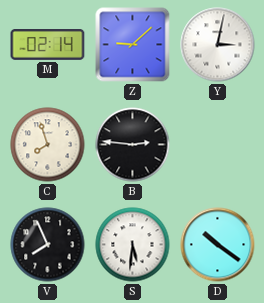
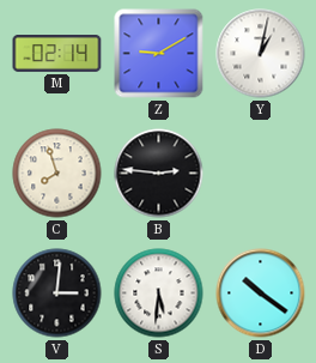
Z: 9:08 -> 9:10
Y: 3:02 -> 1:02
V: 7:56 -> 3:01
